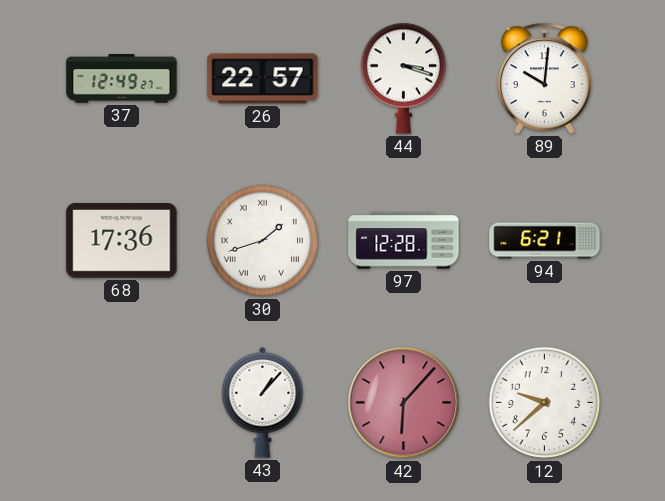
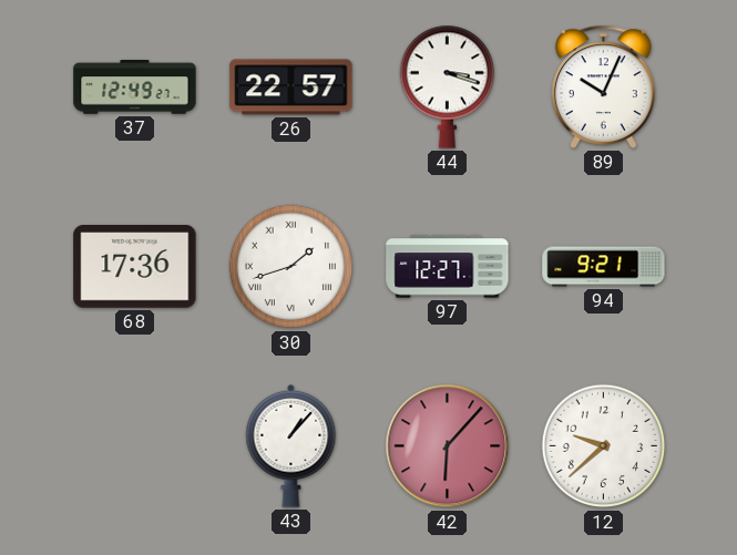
89: 10:01 -> 10:04
97: 12:28 -> 12:27
94: 6:21 -> 9:21
